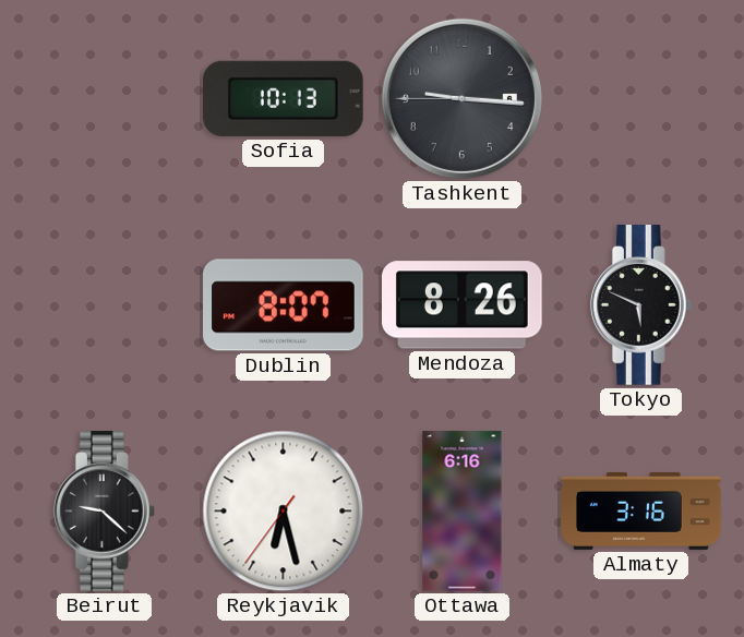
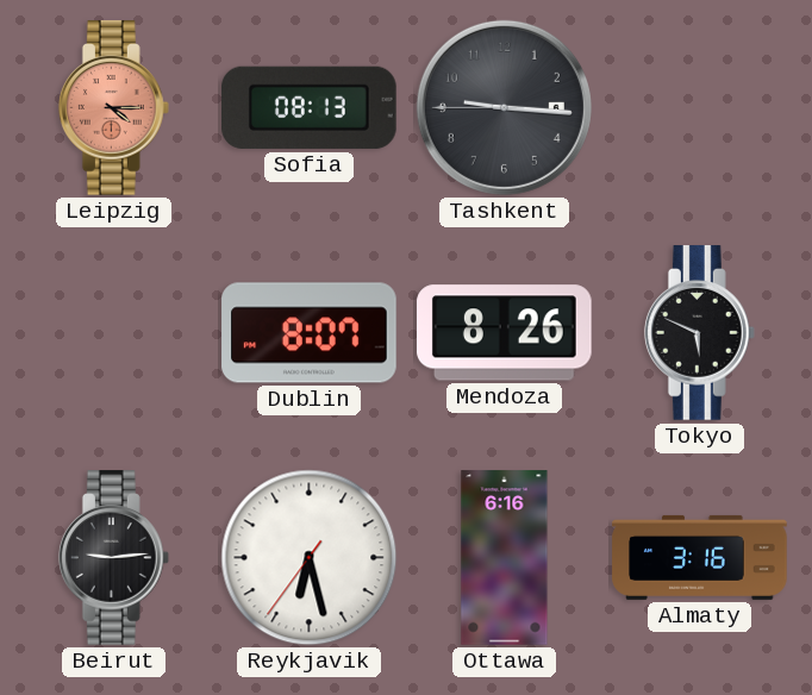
Leipzig: none -> 4:15
Sofia: 10:13 -> 08:13
Beirut: 9:22 -> 9:14
